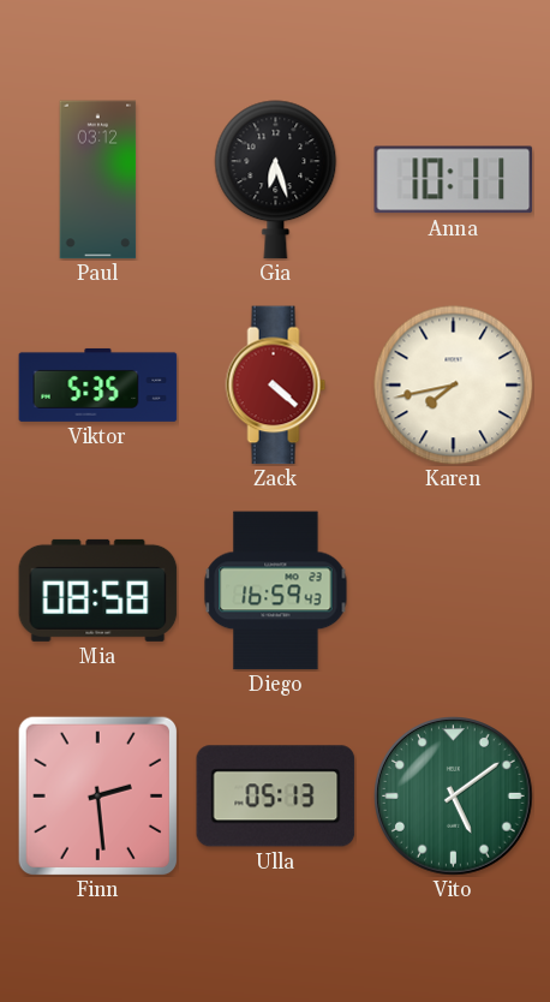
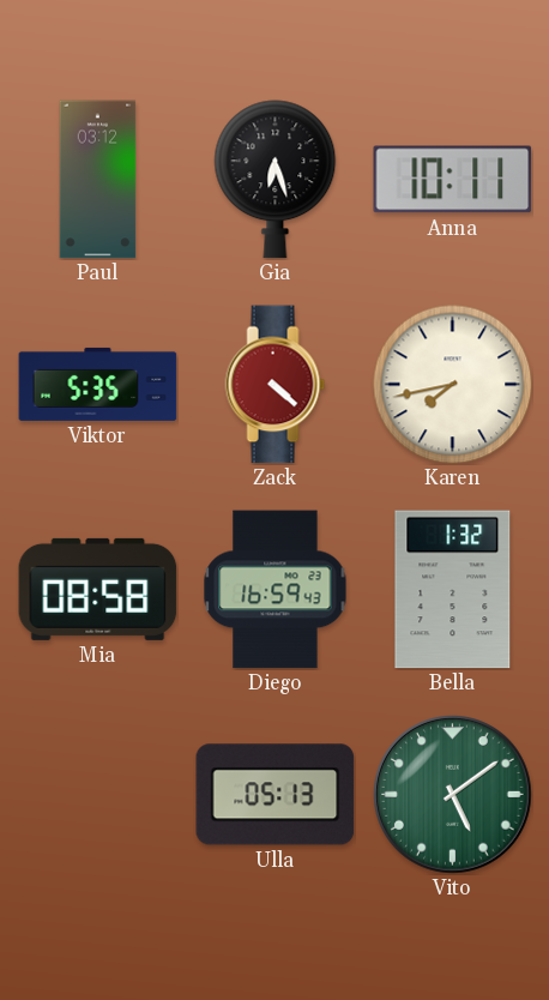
Bella: none -> 1:32
Finn: 2:29 -> none
